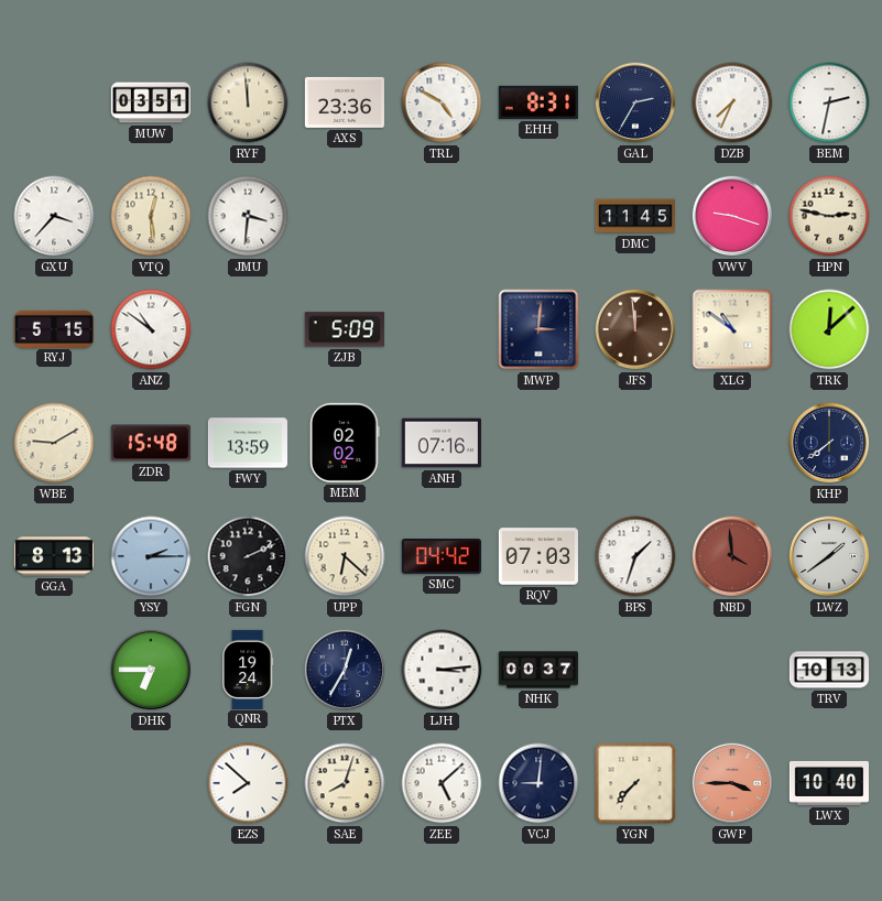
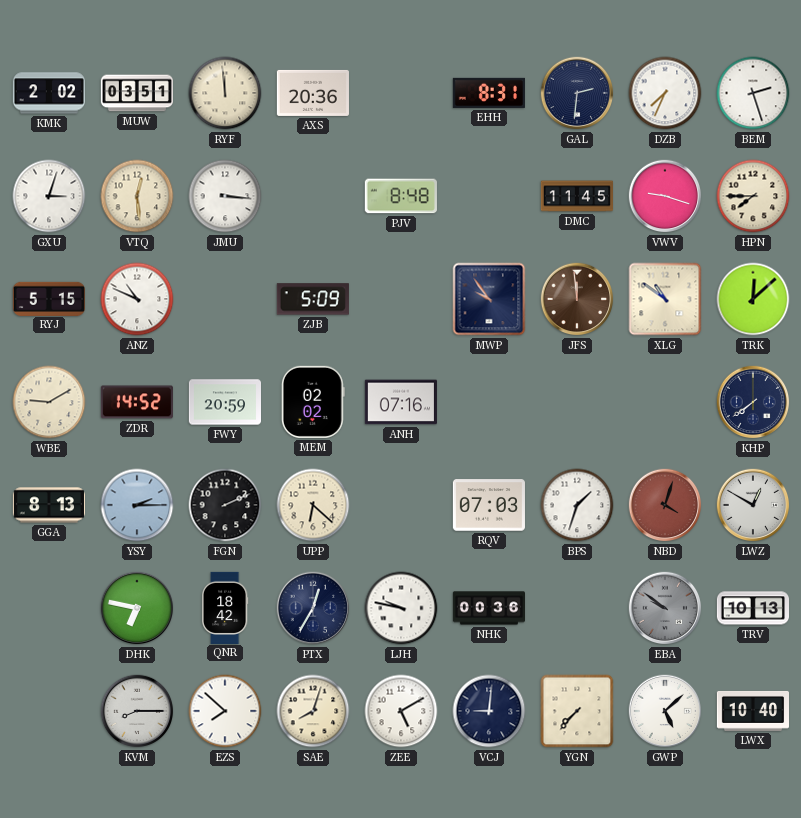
KMK: none -> 2:02
AXS: 23:36 -> 20:36
TRL: 4:50 -> none
GAL: 2:35 -> 2:31
BEM: 2:32 -> 2:27
GXU: 3:37 -> 3:03
JMU: 3:31 -> 3:16
PJV: none -> 8:48
HPN: 2:47 -> 7:45
ANZ: 10:51 -> 10:49
MWP: 3:01 -> 9:54
ZDR: 15:48 -> 14:52
FWY: 13:59 -> 20:59
SMC: 04:42 -> none
NBD: 3:59 -> 4:03
LWZ: 1:39 -> 12:50
DHK: 6:45 -> 6:47
QNR: 19:24 -> 18:42
LJH: 3:14 -> 9:47
NHK: 00:37 -> 00:36
EBA: none -> 9:51
KVM: none -> 8:15
ZEE: 5:08 -> 5:10
GWP: 3:45 -> 5:08
GWP dial: salmon -> white
